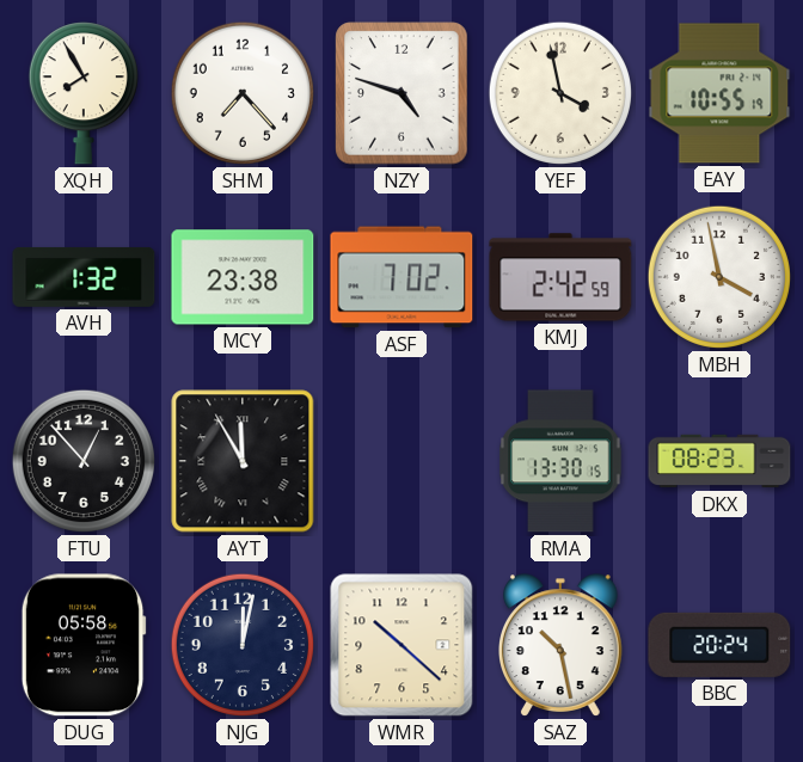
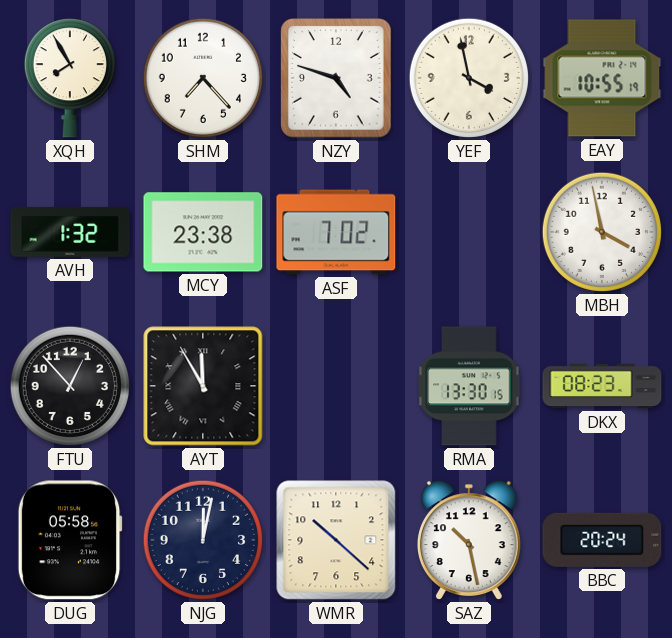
KMJ: 2:42 -> none
